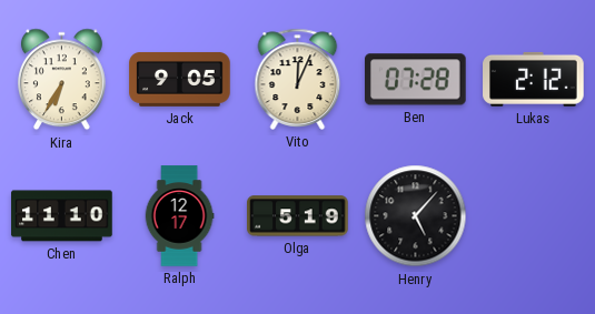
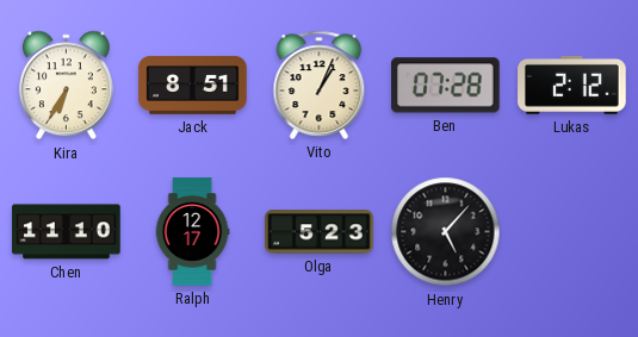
Jack: 9:05 -> 8:51
Vito: 12:04 -> 1:04
Olga: 5:19 -> 5:23
